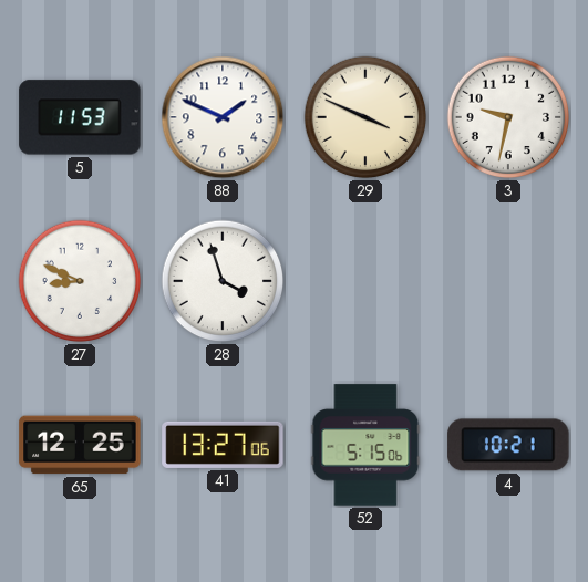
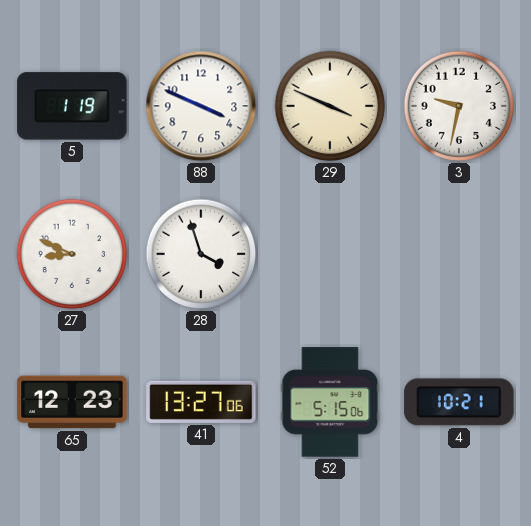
5: 11:53 -> 1:19
88: 1:49 -> 3:49
65: 12:25 -> 12:23
